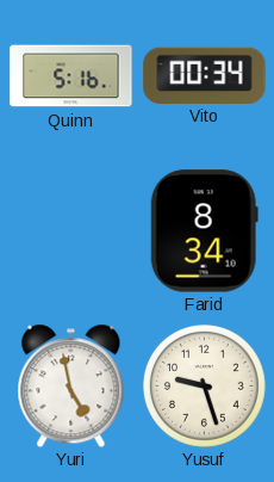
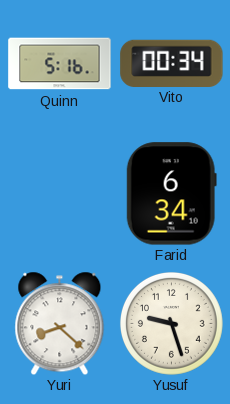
Farid: 8:34 -> 6:34
Yuri: 4:58 -> 8:22
